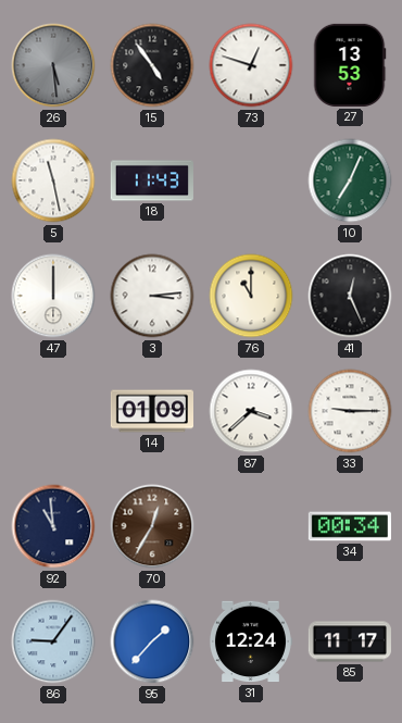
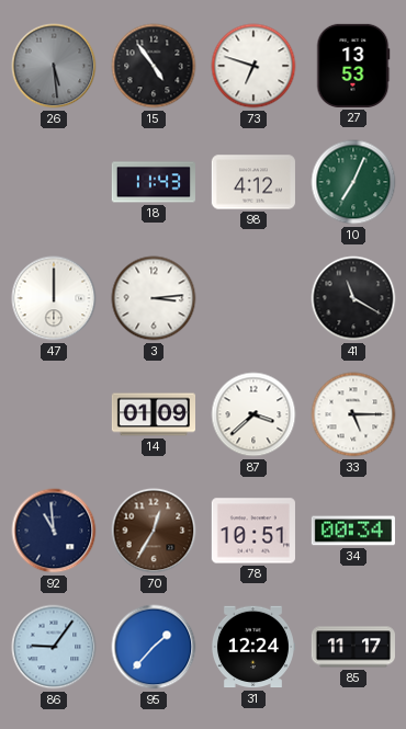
73: 12:48 -> 6:48
5: 11:28 -> none
98: none -> 4:12
76: 11:00 -> none
41: 12:26 -> 11:20
33: 9:15 -> 5:15
78: none -> 10:51
